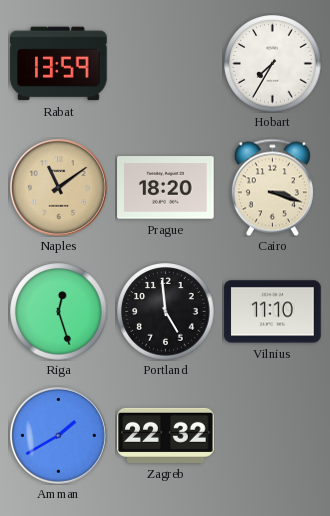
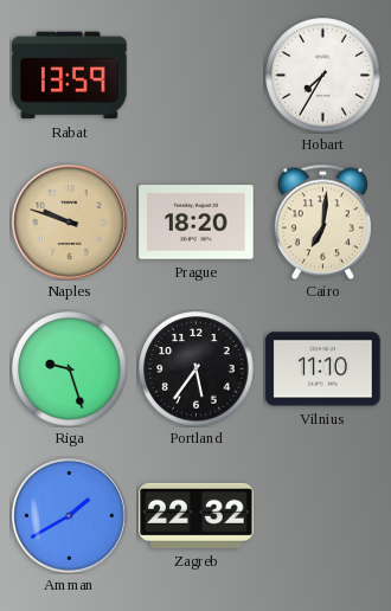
Naples: 11:09 -> 9:48
Cairo: 3:18 -> 7:01
Riga: 12:27 -> 9:27
Portland: 4:59 -> 5:36
